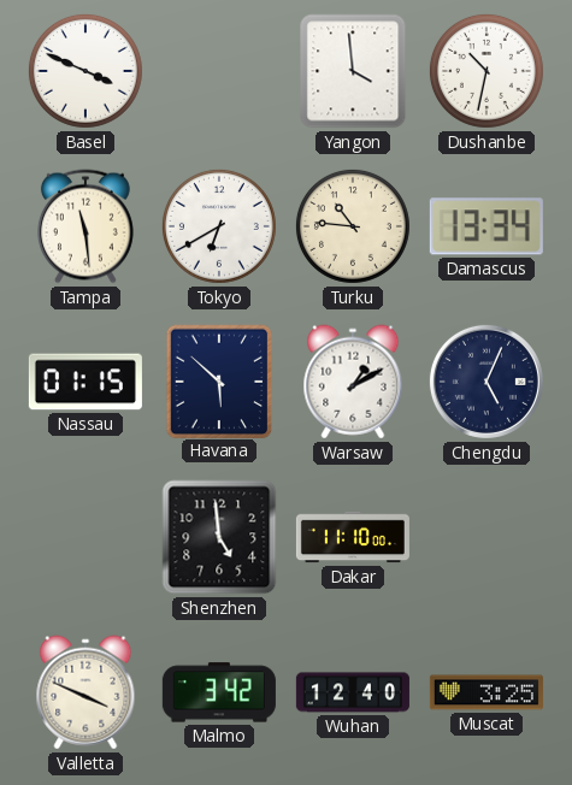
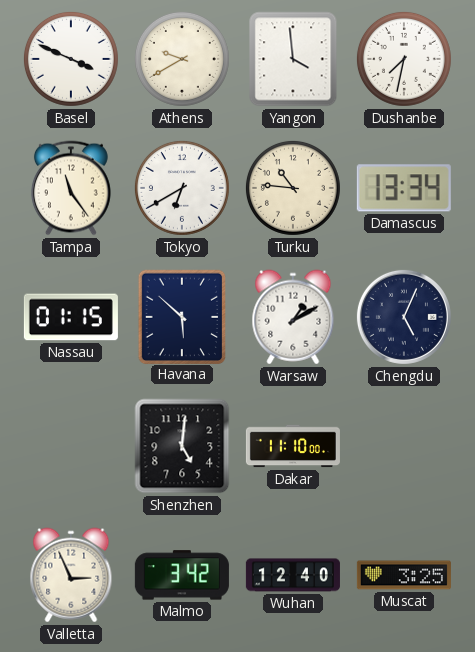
Athens: none -> 9:40
Dushanbe: 10:32 -> 7:32
Tampa: 11:29 -> 11:24
Shenzhen: 4:59 -> 5:01
Valletta: 3:49 -> 2:56
